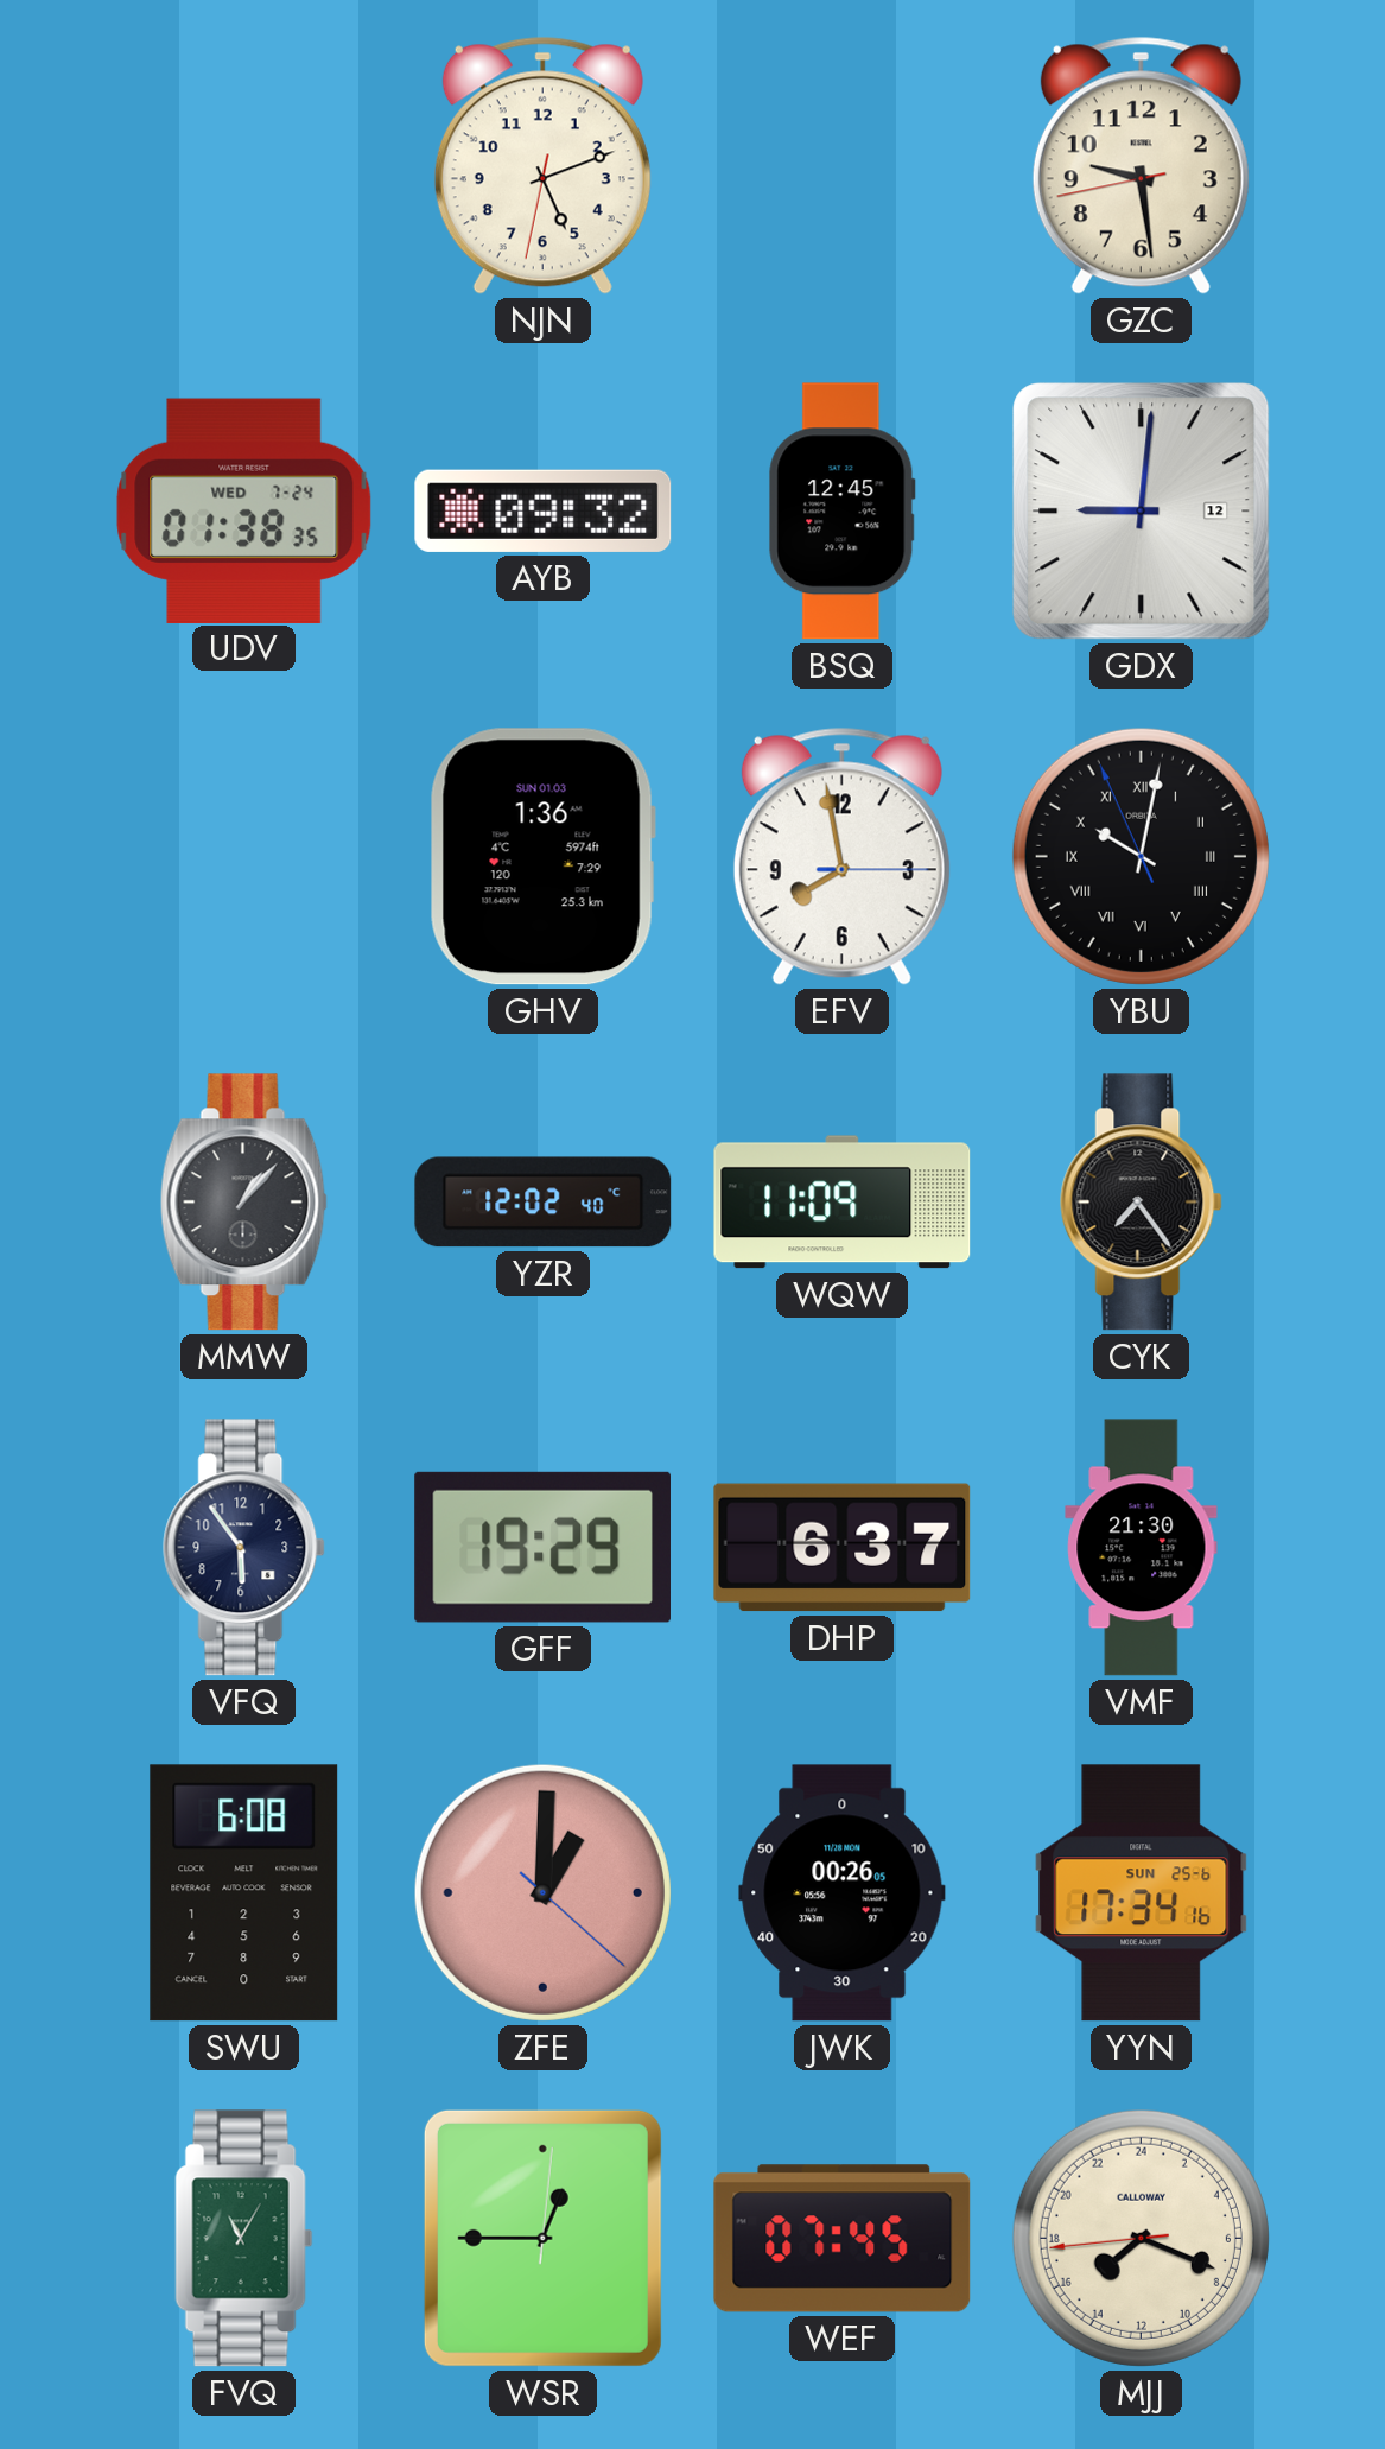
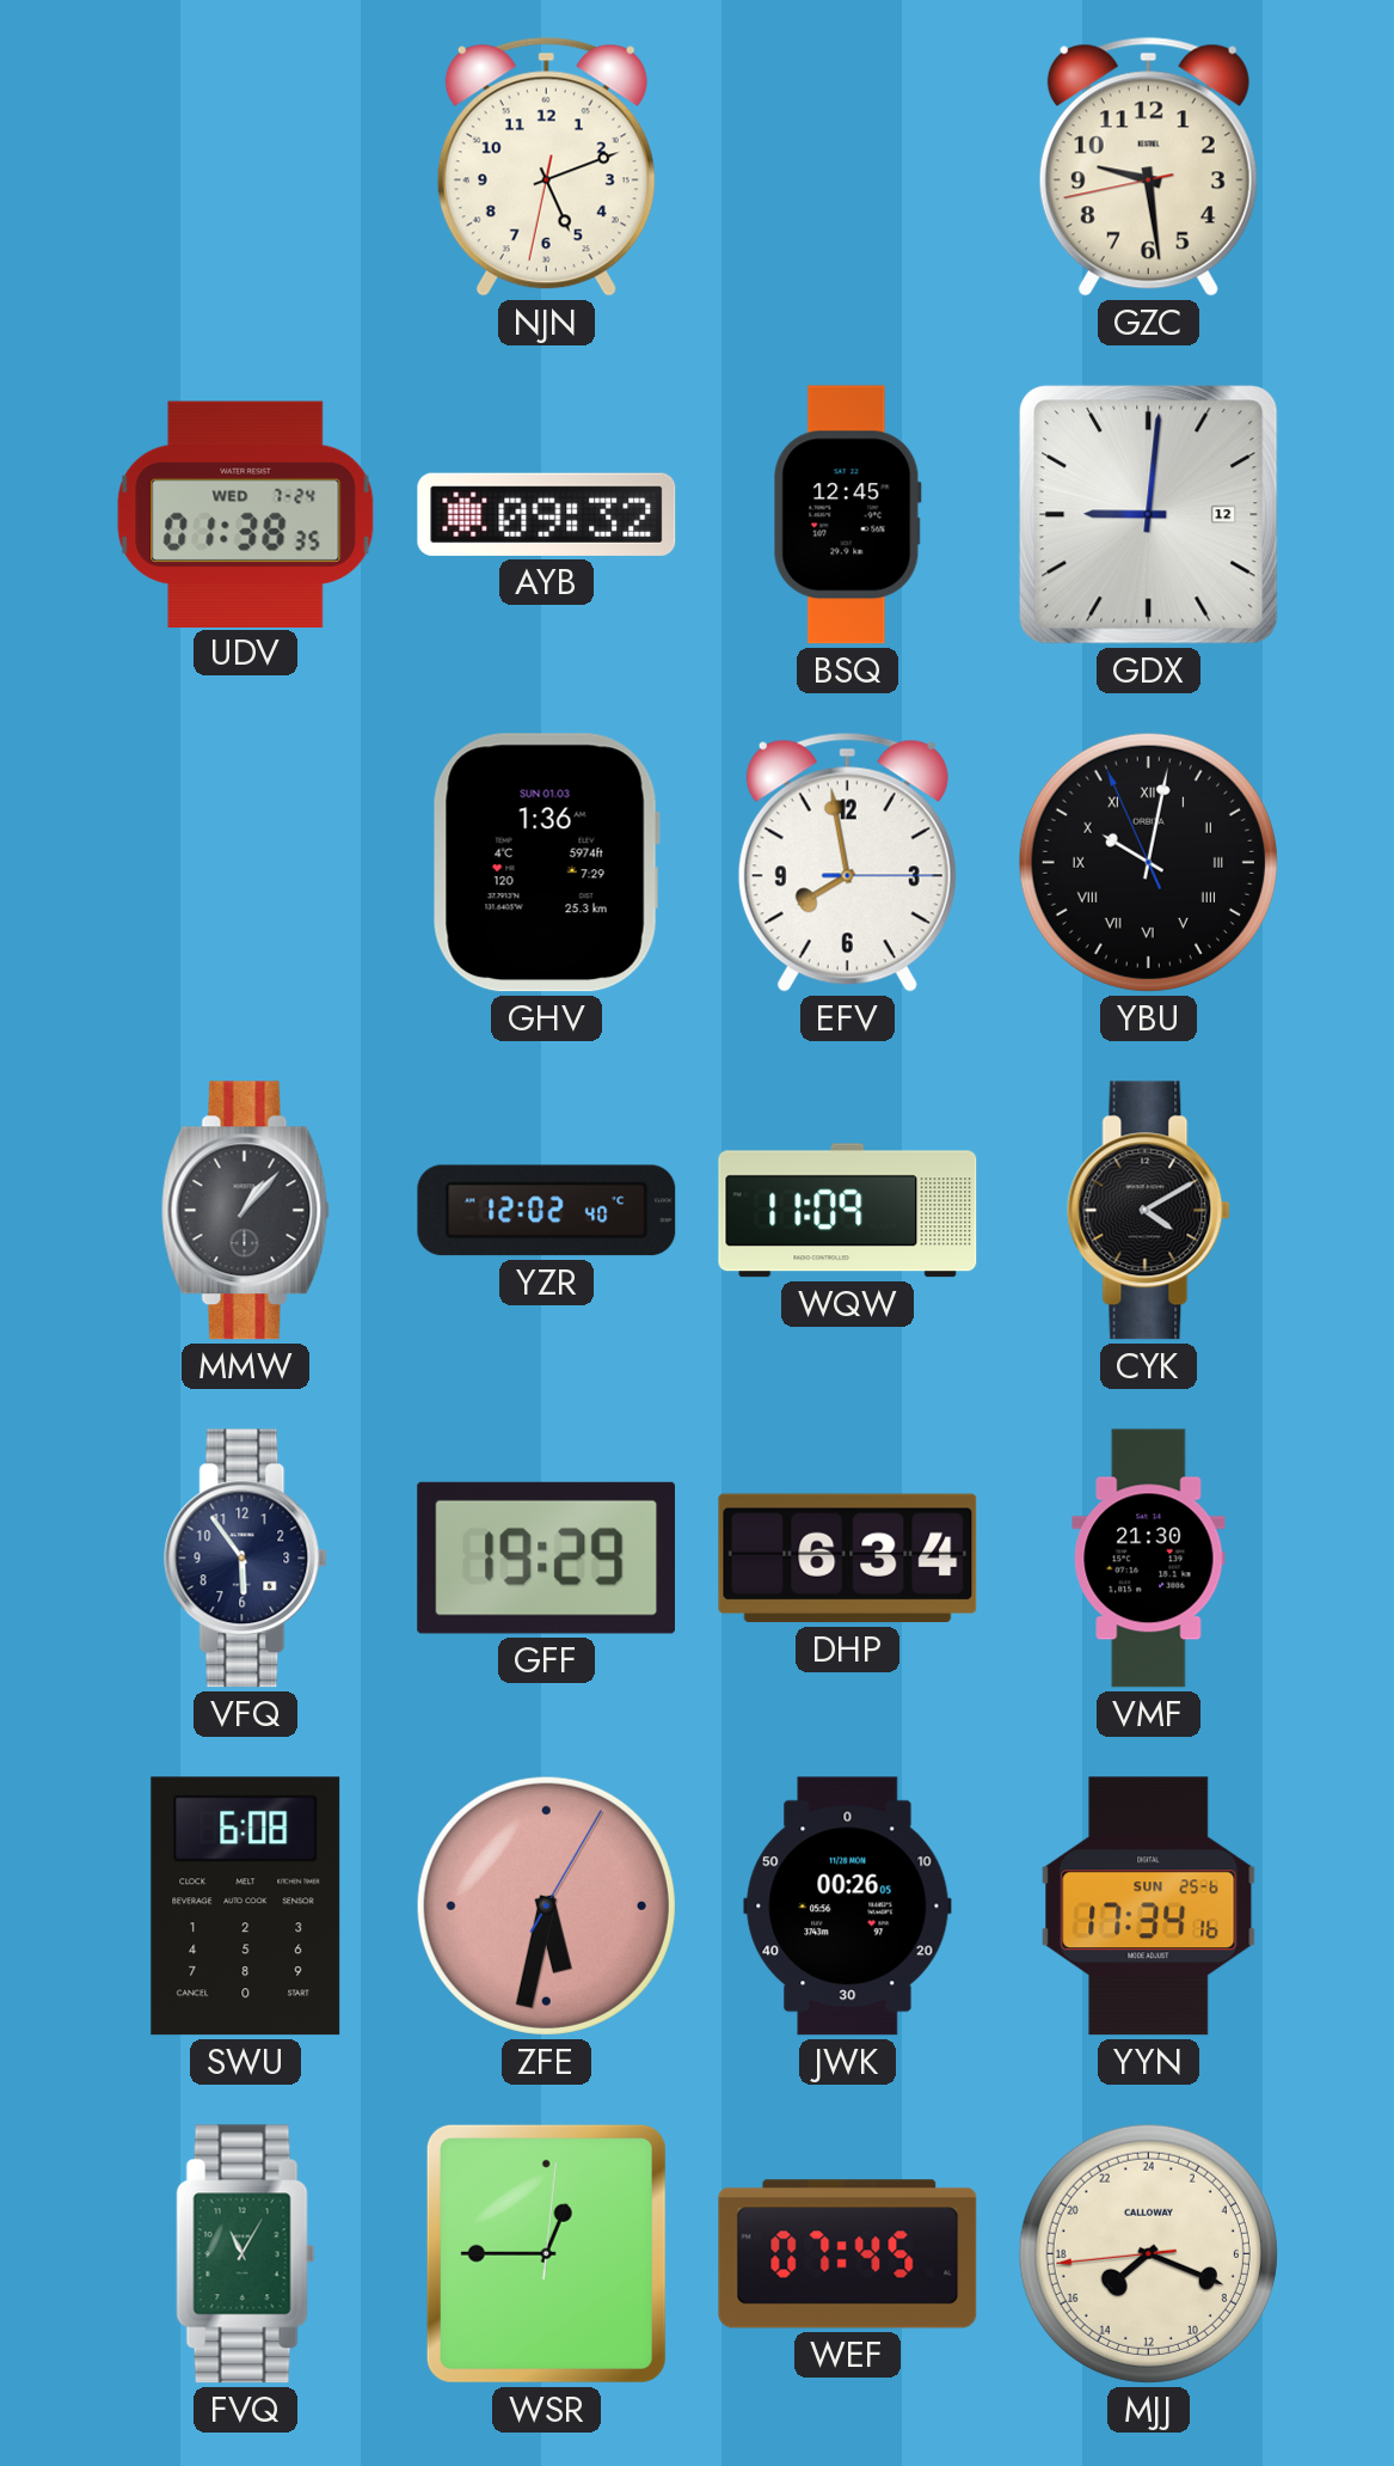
CYK: 7:24 -> 4:10
DHP: 6:37 -> 6:34
ZFE: 1:00 -> 5:32
